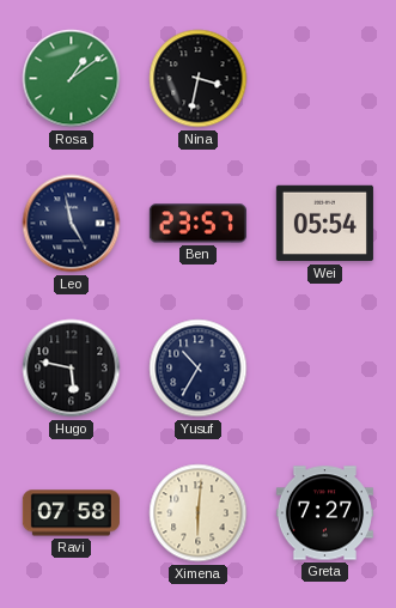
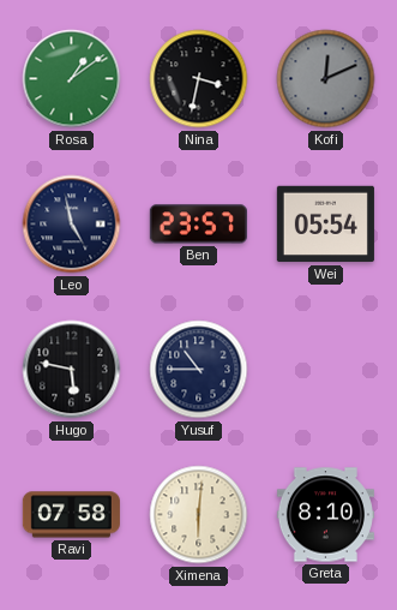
Kofi: none -> 12:11
Yusuf: 10:35 -> 10:45
Greta: 7:27 -> 8:10
